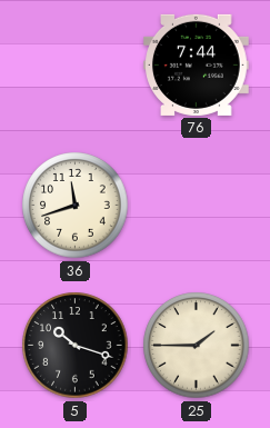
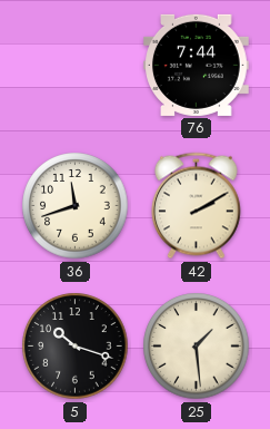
42: none -> 2:10
25: 1:45 -> 1:29
